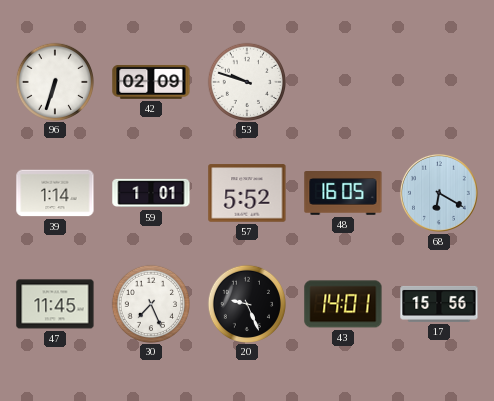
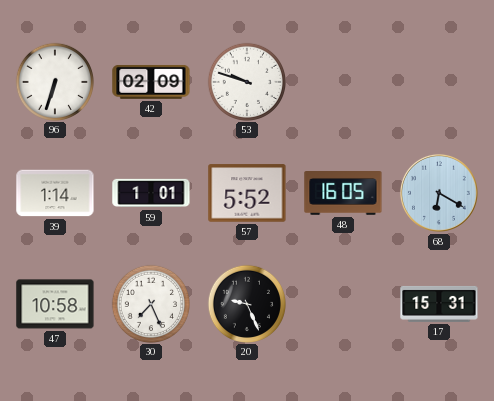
47: 11:45 -> 10:58
43: 14:01 -> none
17: 15:56 -> 15:31
